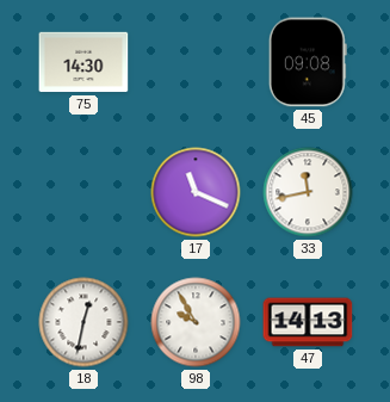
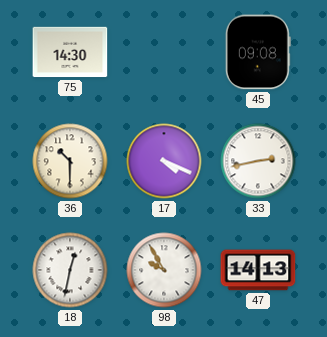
36: none -> 10:30
17: 11:19 -> 4:19
33: 11:43 -> 2:43
